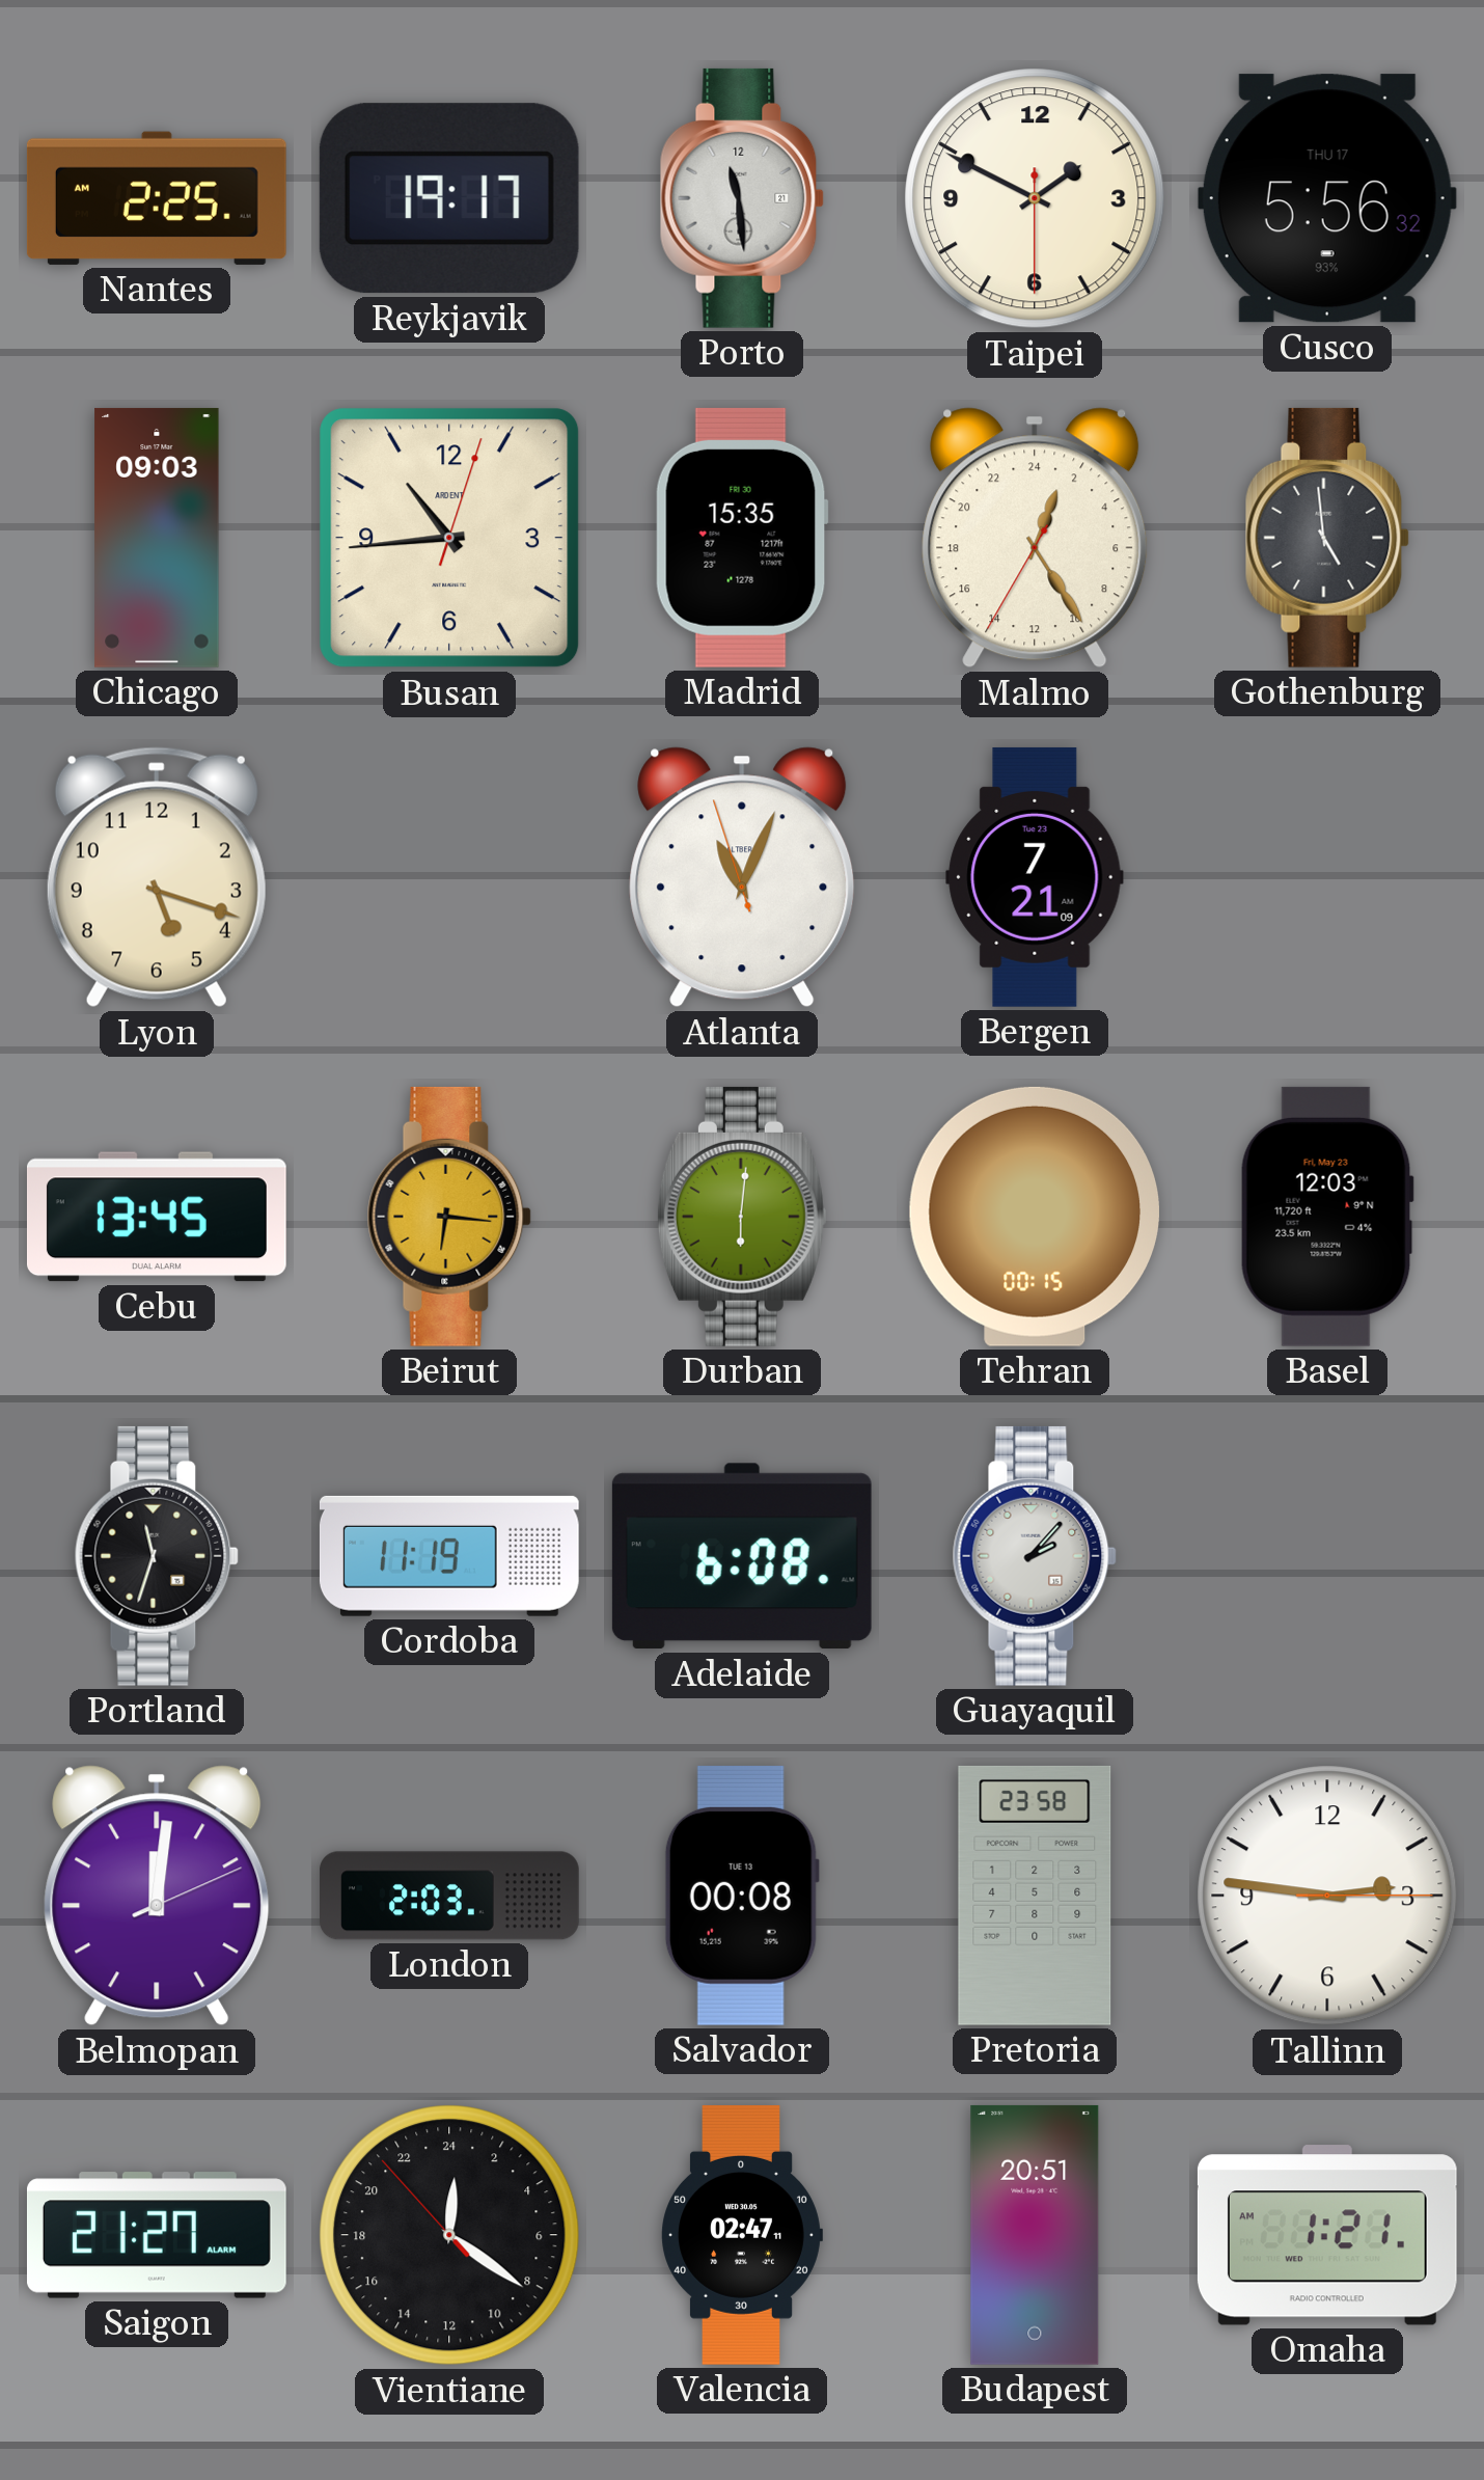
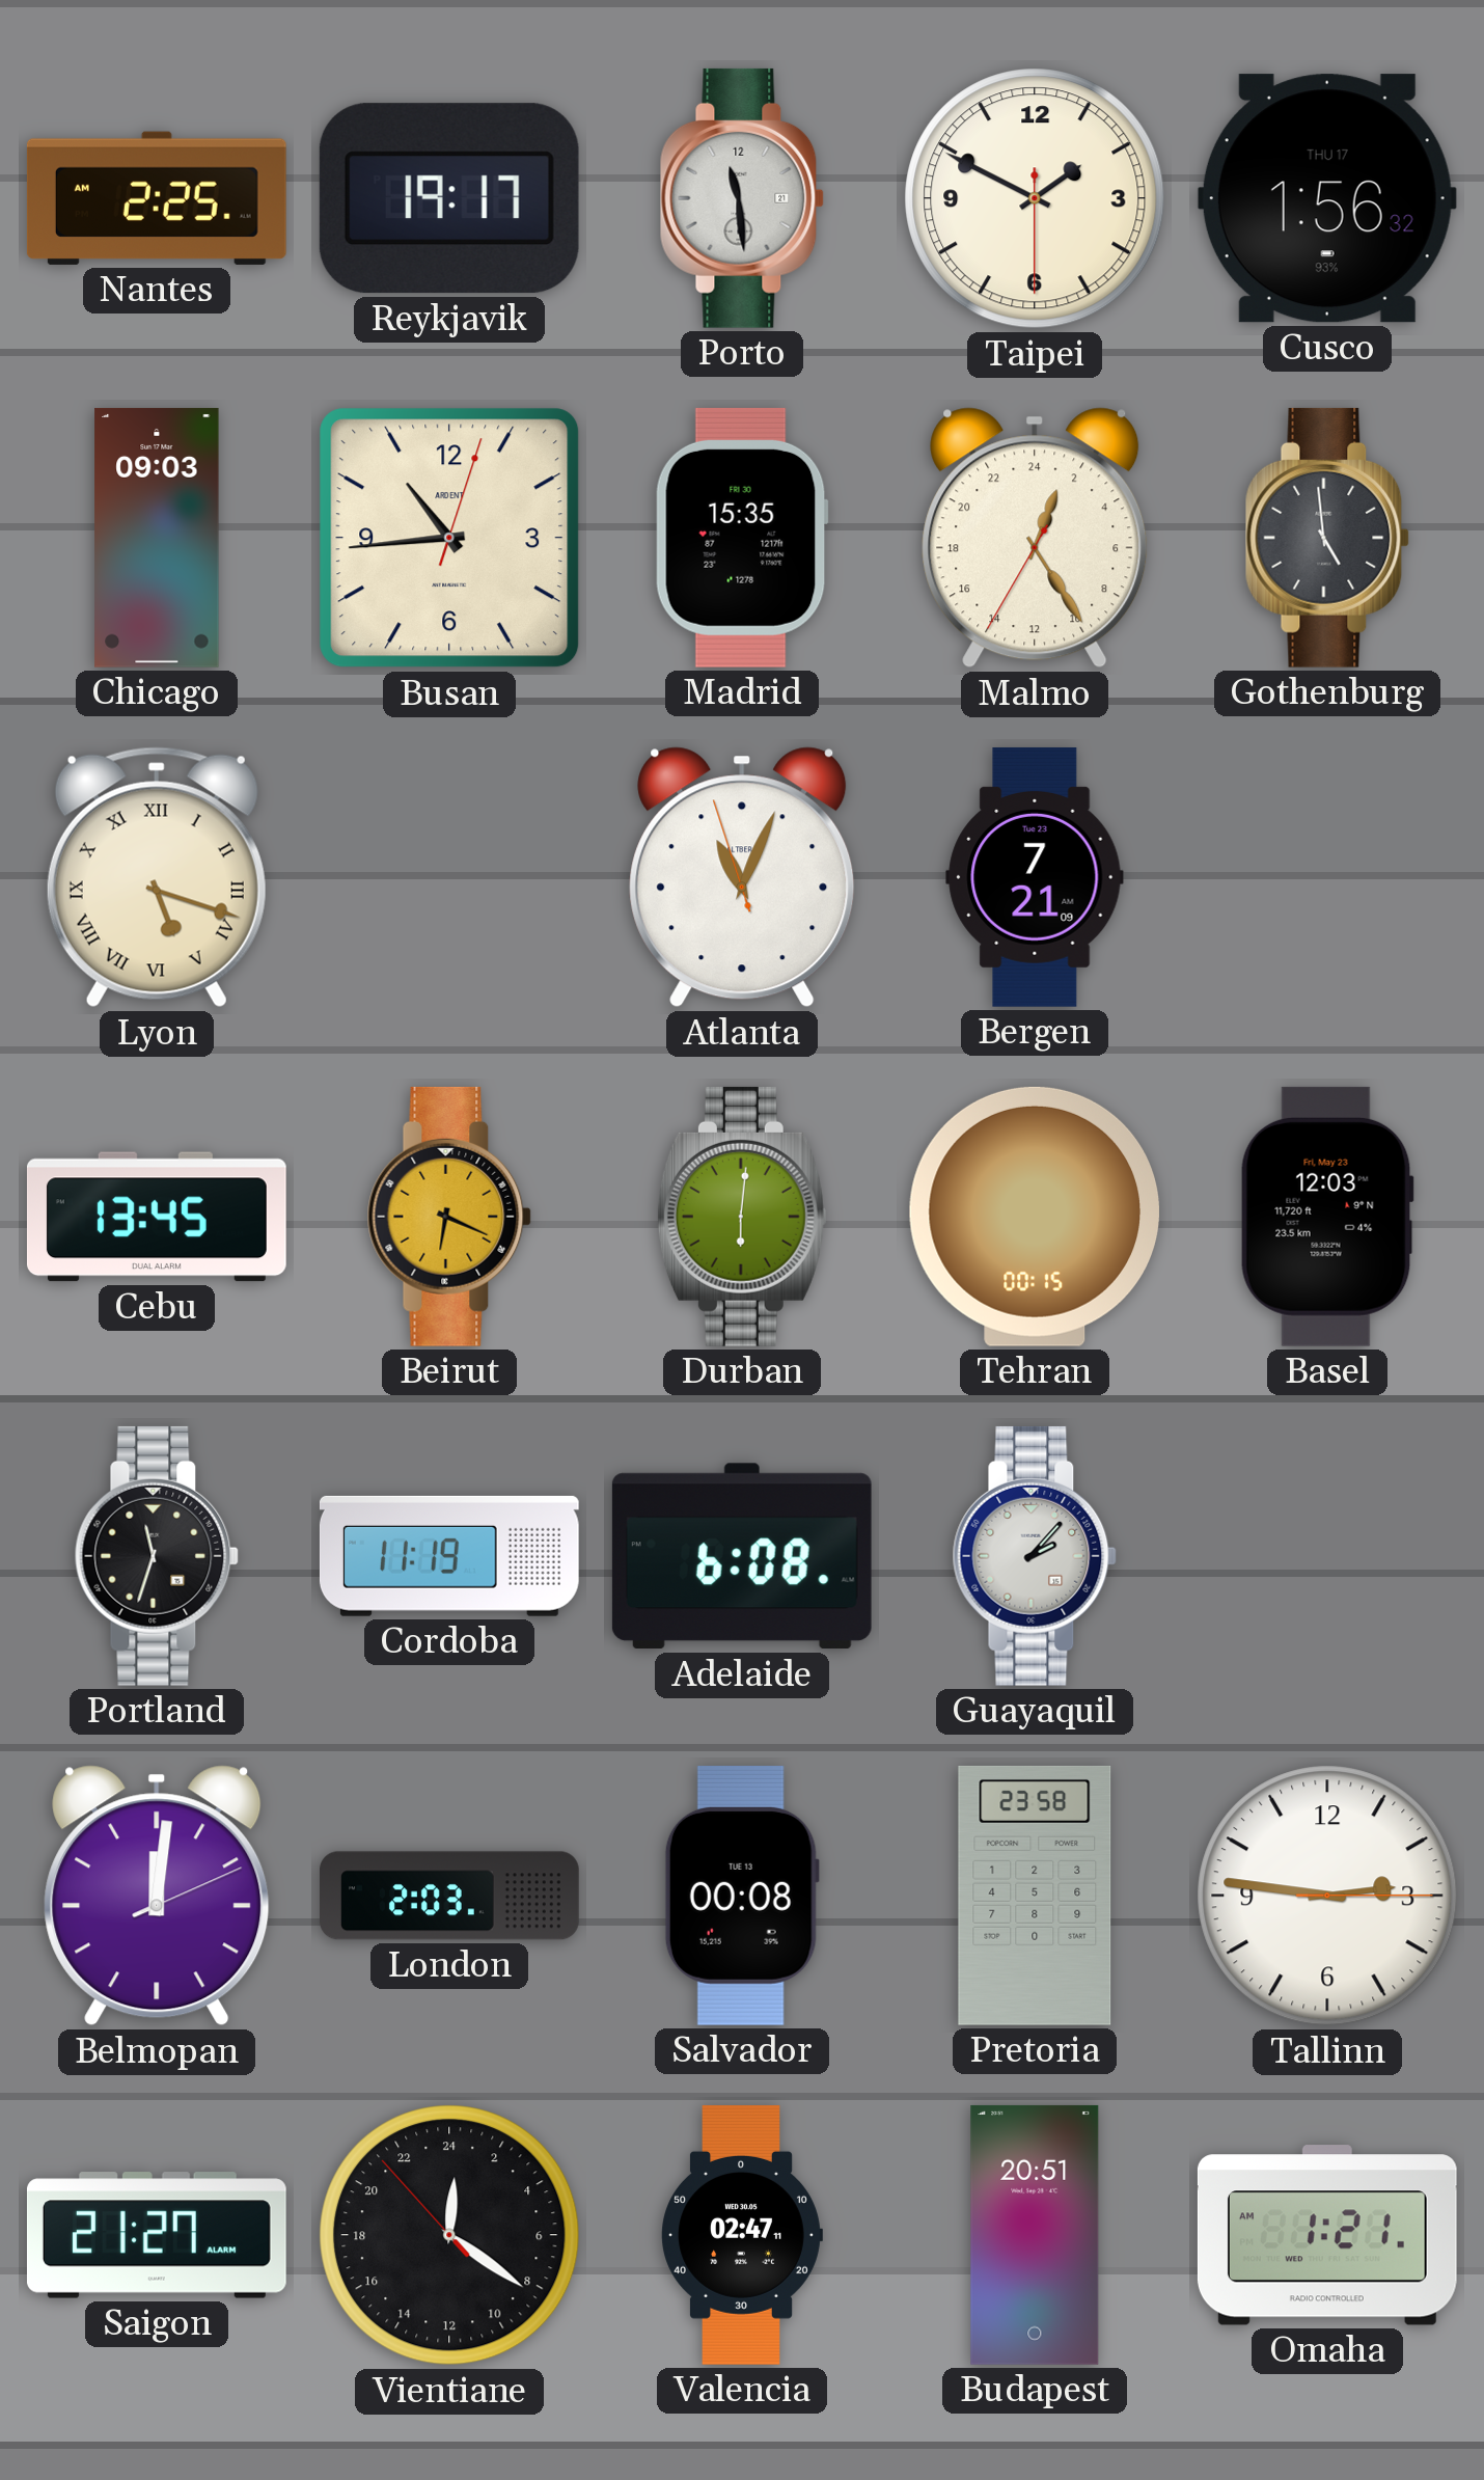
Cusco: 5:56 -> 1:56
Lyon numerals: Arabic -> Roman
Beirut: 6:16 -> 6:19
